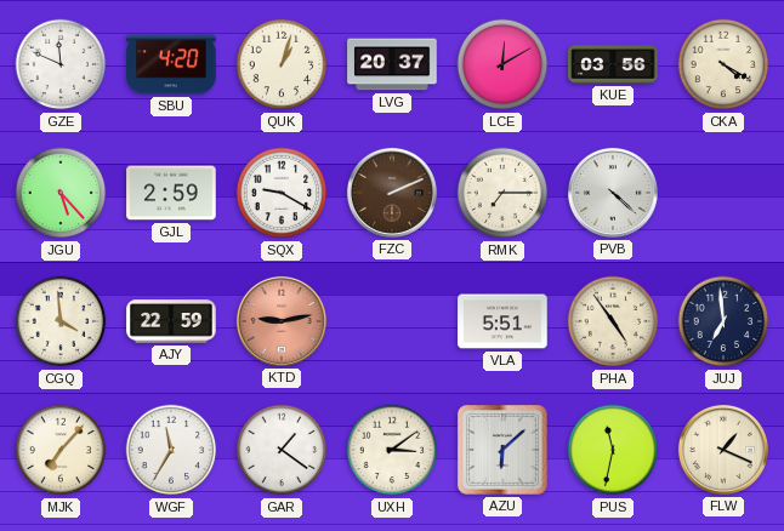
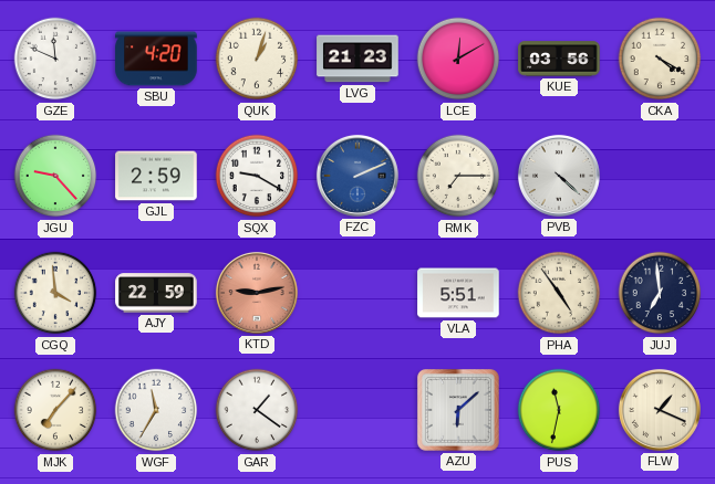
LVG: 20:37 -> 21:23
JGU: 5:23 -> 9:23
FZC dial: brown -> blue
UXH: 3:09 -> none
